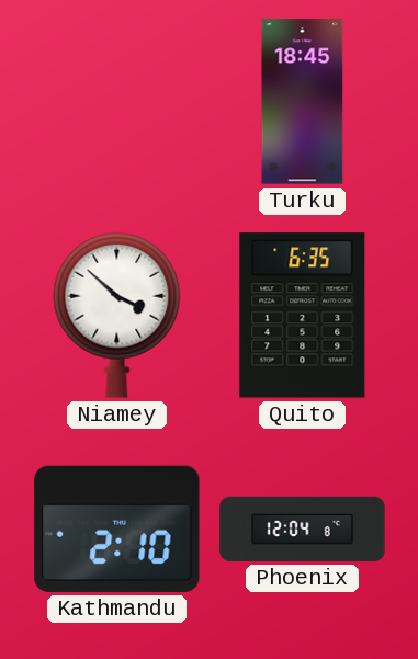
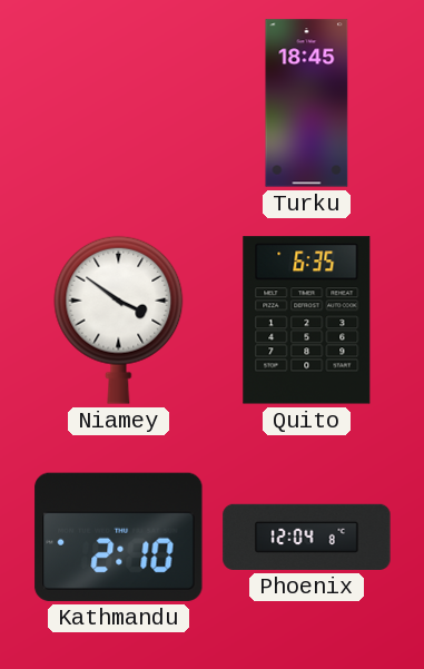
Niamey: 3:52 -> 3:51
